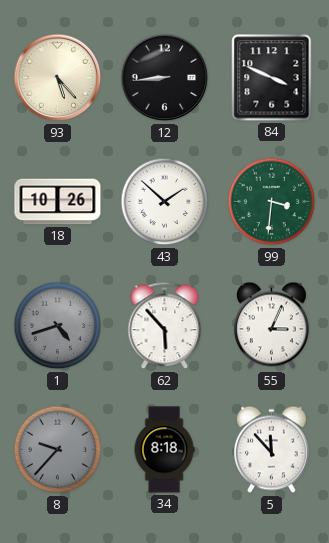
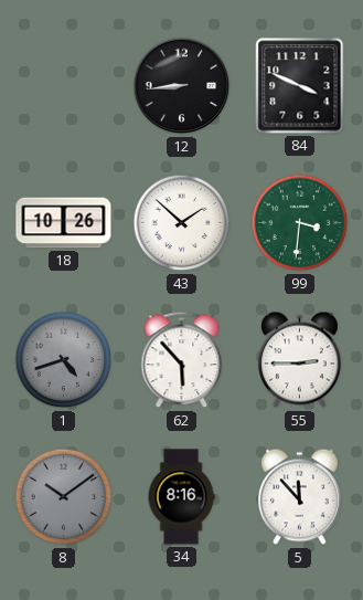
93: 5:23 -> none
55: 3:04 -> 2:45
8: 9:37 -> 10:09
34: 8:18 -> 8:16
